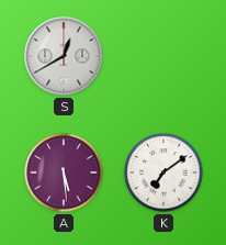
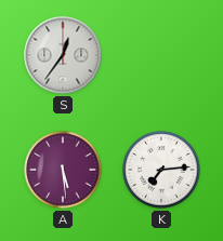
S: 12:40 -> 12:36
K: 7:09 -> 7:14
